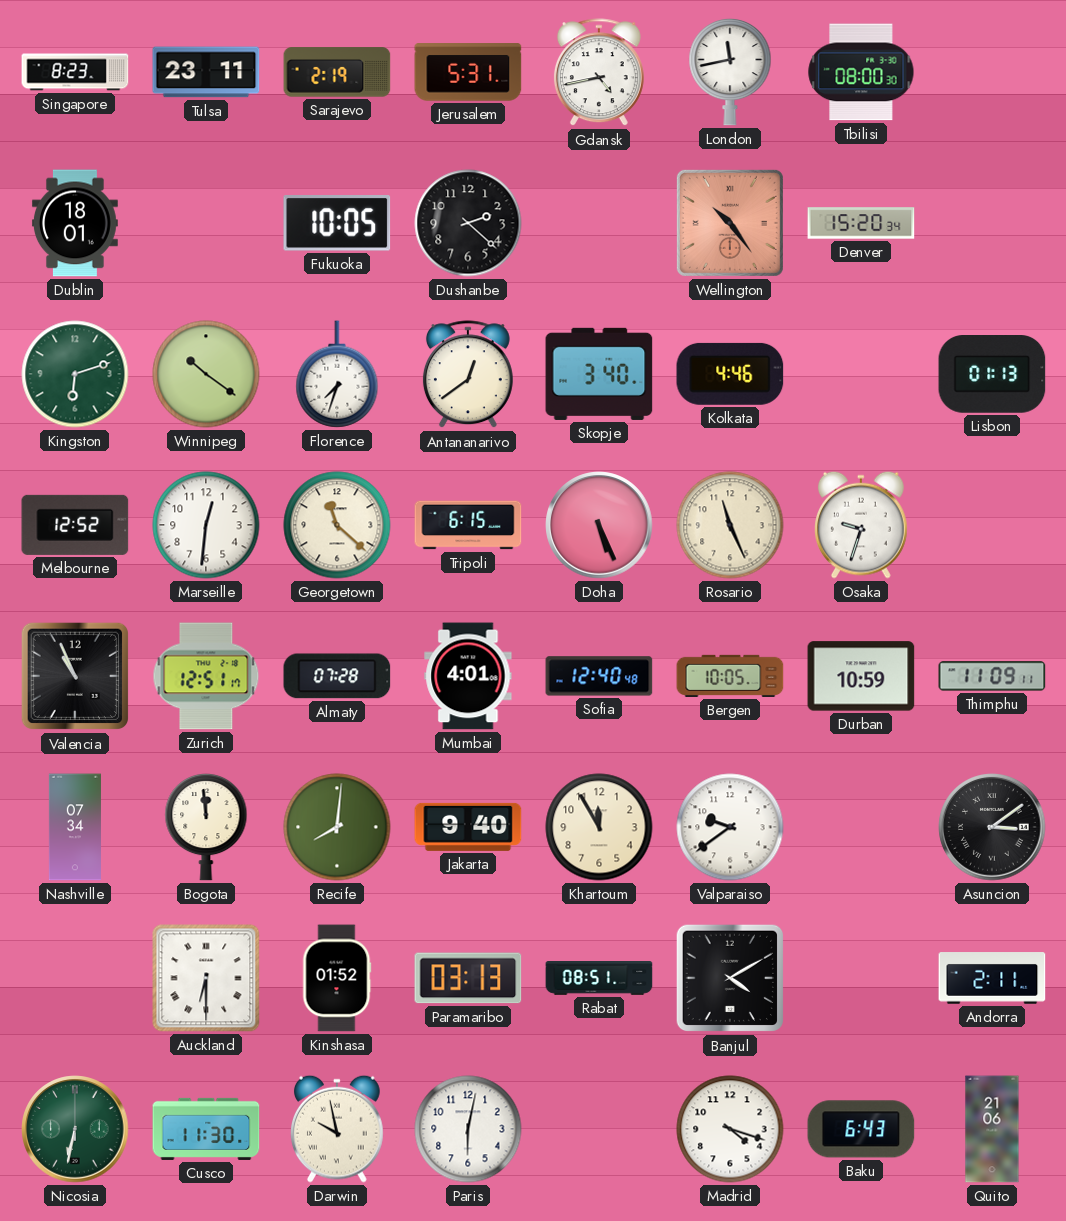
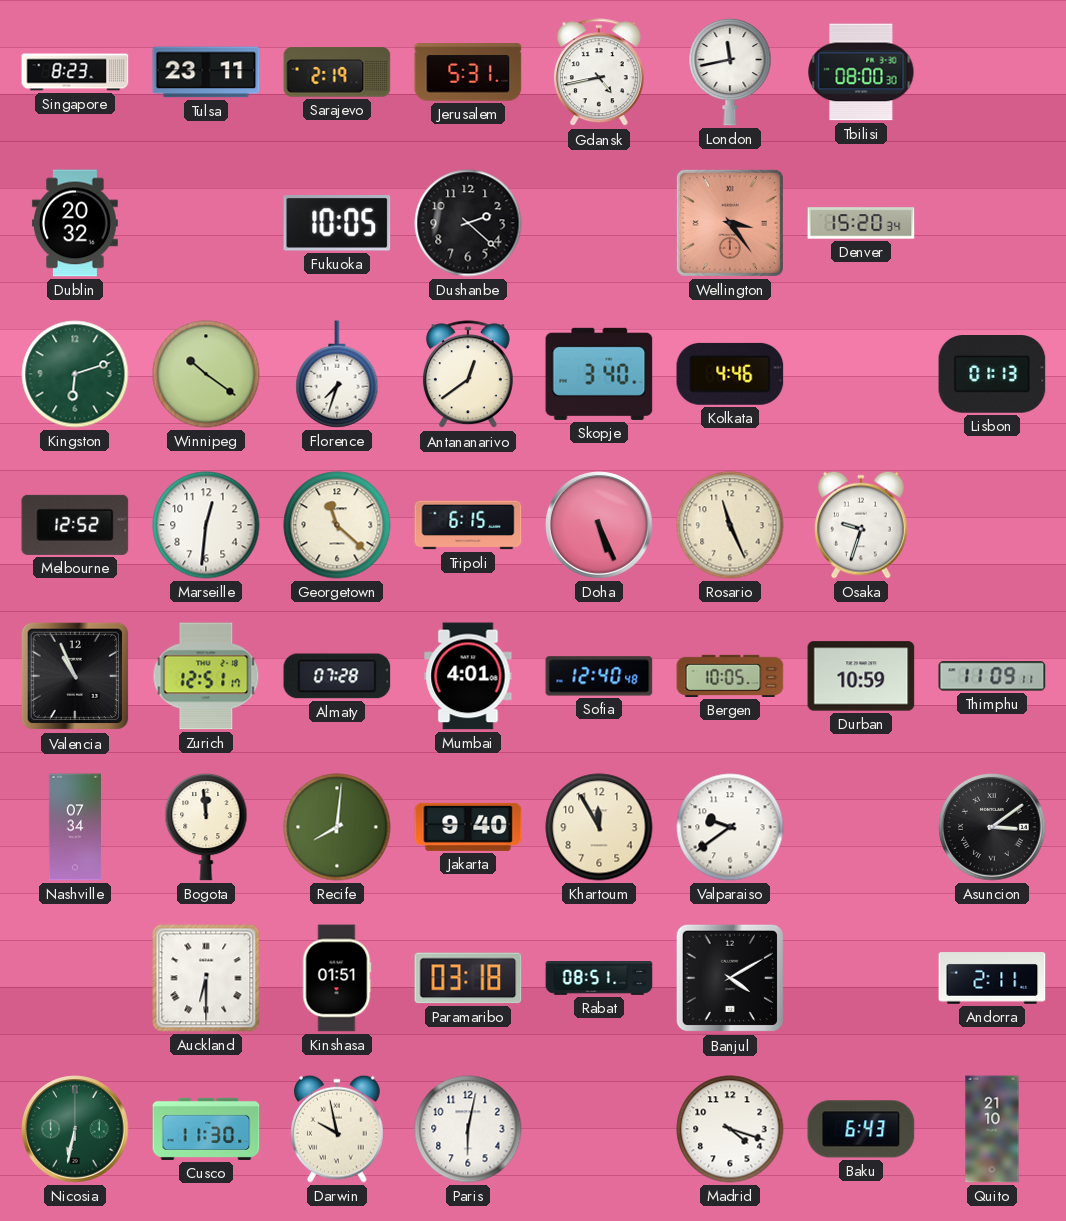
Dublin: 18:01 -> 20:32
Wellington: 10:24 -> 3:24
Kinshasa: 01:52 -> 01:51
Paramaribo: 03:13 -> 03:18
Quito: 21:06 -> 21:10
